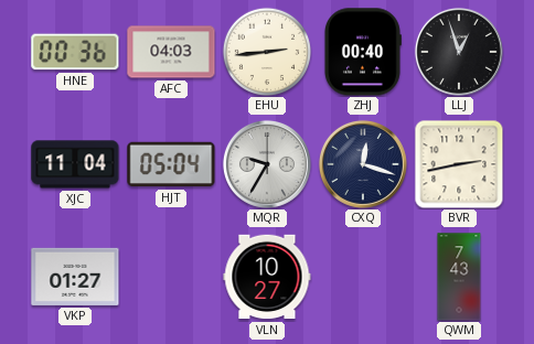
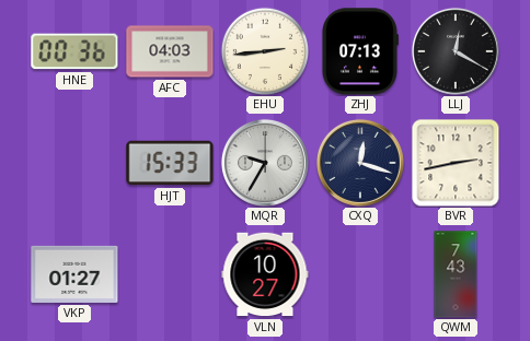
ZHJ: 00:40 -> 07:13
LLJ: 12:57 -> 12:20
XJC: 11:04 -> none
HJT: 05:04 -> 15:33
